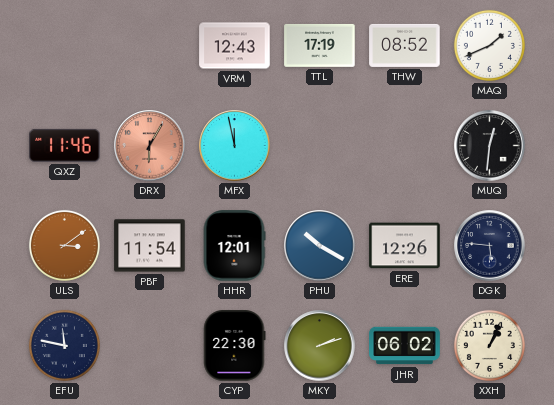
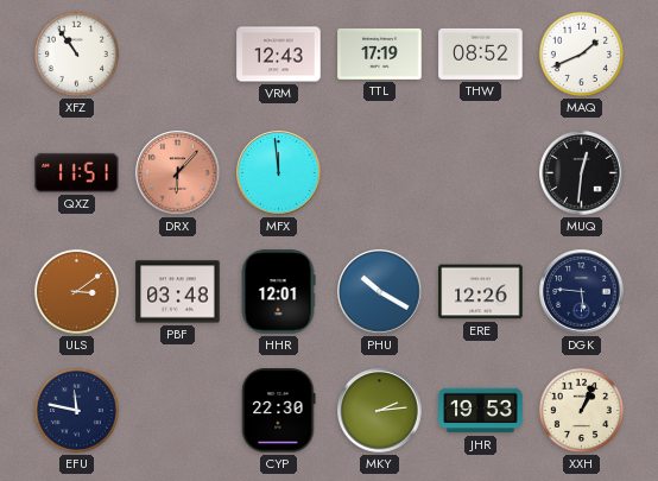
XFZ: none -> 10:54
QXZ: 11:46 -> 11:51
DRX: 6:05 -> 6:07
MFX: 11:58 -> 11:59
PBF: 11:54 -> 03:48
MKY: 2:12 -> 2:14
JHR: 06:02 -> 19:53
